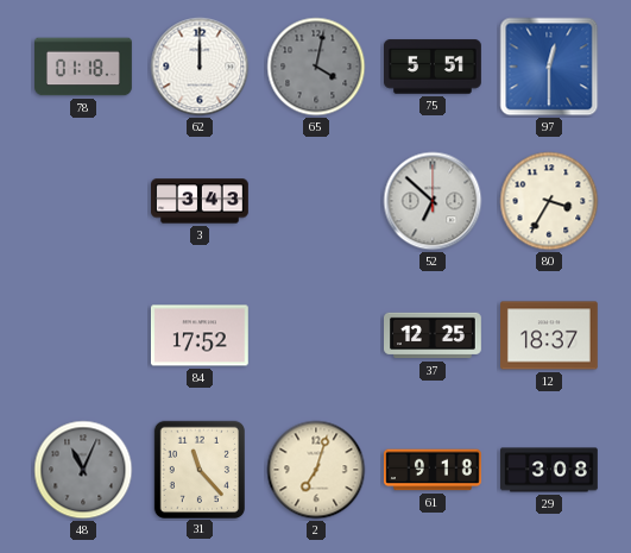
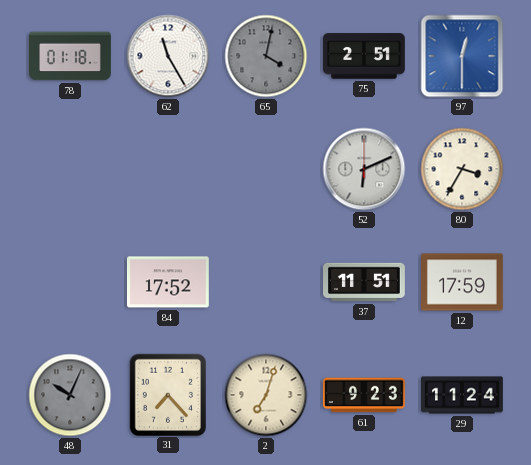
62: 12:00 -> 11:25
75: 5:51 -> 2:51
3: 3:43 -> none
52: 6:52 -> 6:11
37: 12:25 -> 11:51
12: 18:37 -> 17:59
48: 11:04 -> 10:04
31: 11:23 -> 7:23
61: 9:18 -> 9:23
29: 3:08 -> 11:24
